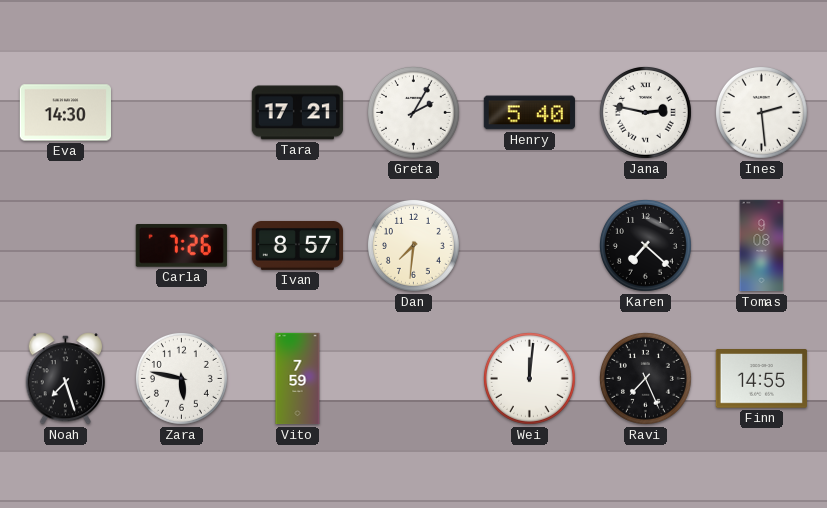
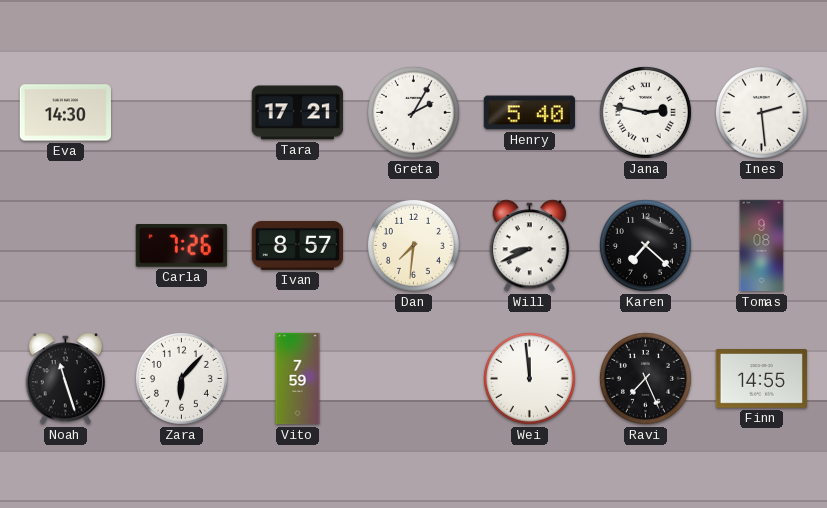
Will: none -> 8:41
Noah: 7:27 -> 11:27
Zara: 5:47 -> 6:07
Wei: 12:01 -> 11:59
